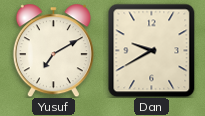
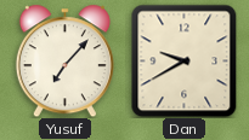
Yusuf: 7:10 -> 7:07
